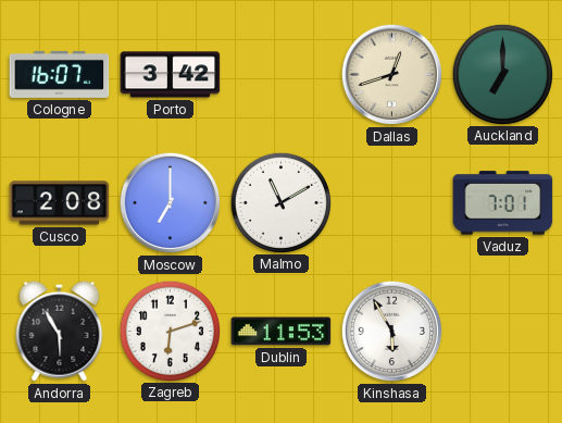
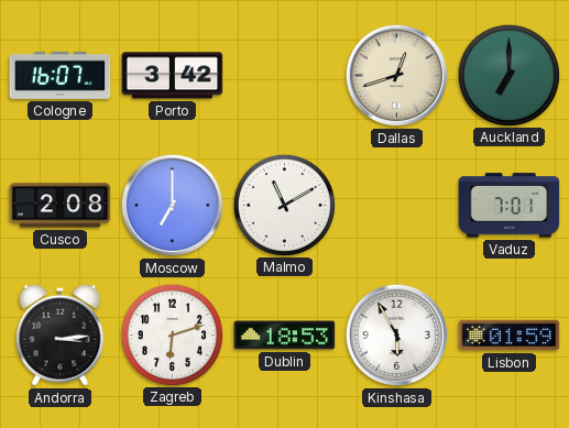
Andorra: 5:55 -> 3:14
Dublin: 11:53 -> 18:53
Lisbon: none -> 01:59
